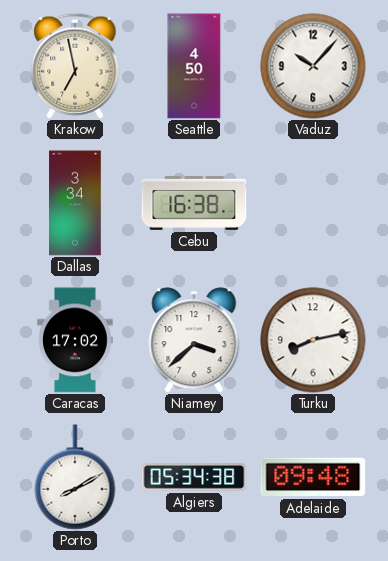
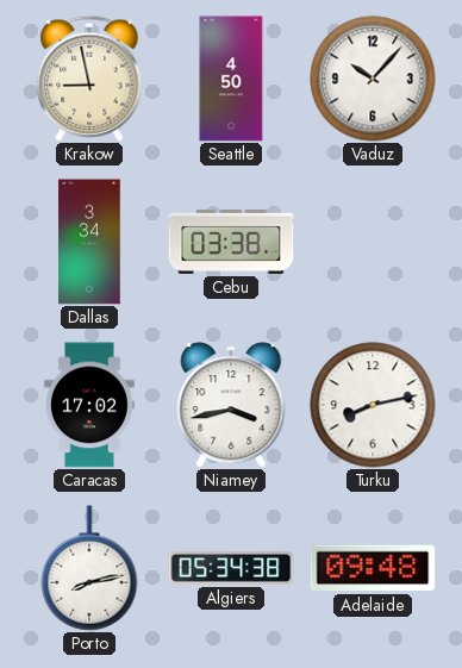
Krakow: 6:58 -> 8:58
Cebu: 16:38 -> 03:38
Niamey: 3:38 -> 3:43
Porto: 8:10 -> 8:13
